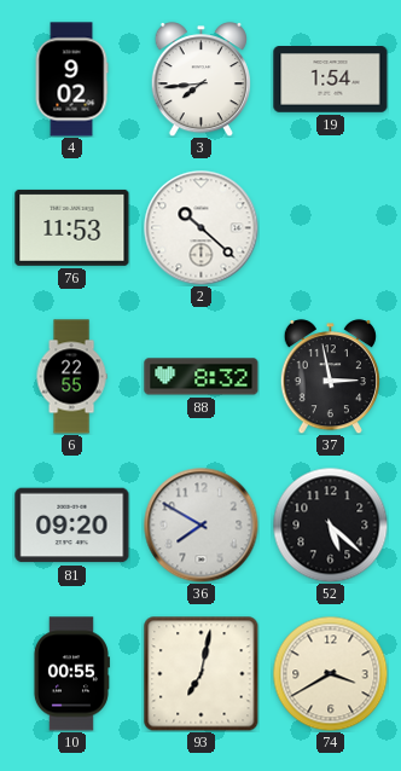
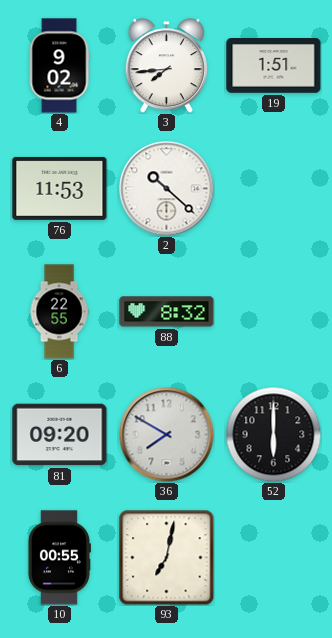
19: 1:54 -> 1:51
37: 2:58 -> none
52: 5:22 -> 6:00
74: 3:40 -> none
